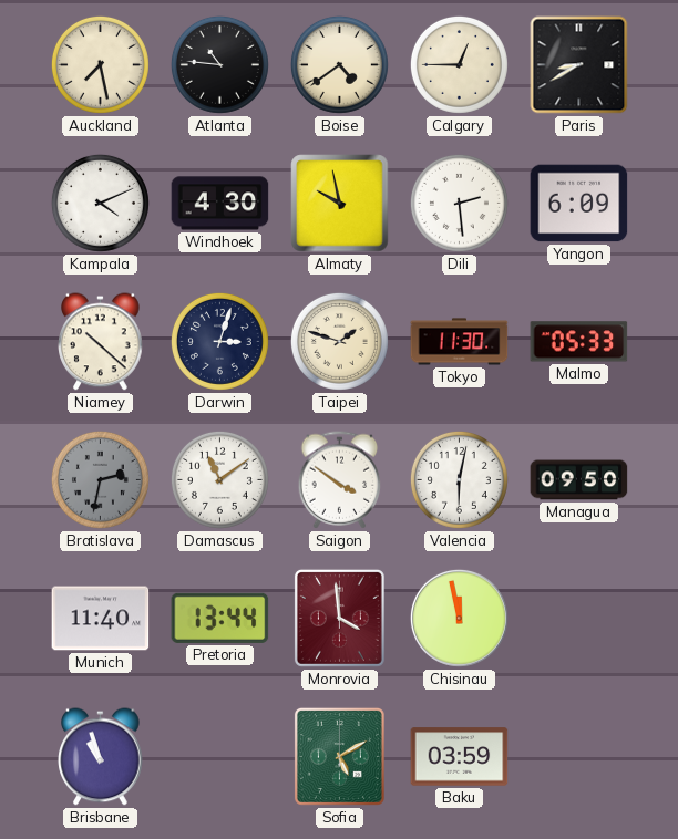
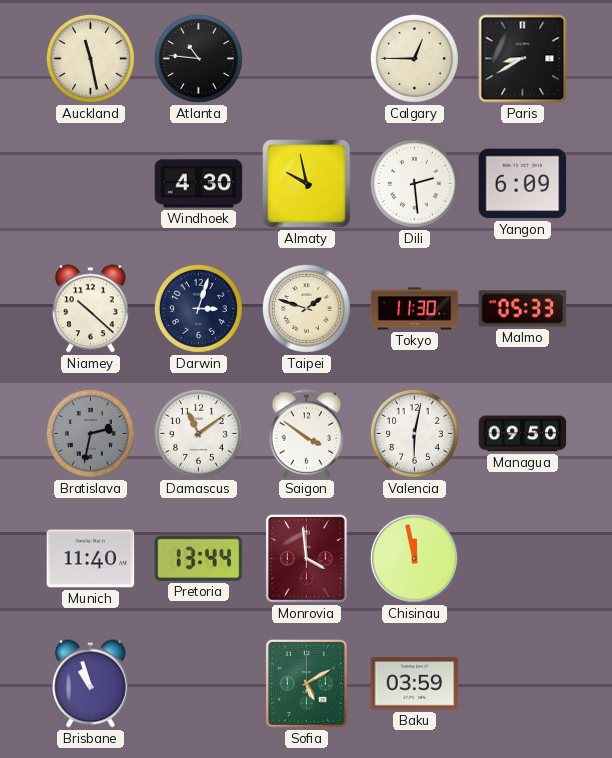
Auckland: 7:28 -> 11:28
Boise: 4:39 -> none
Kampala: 4:11 -> none
